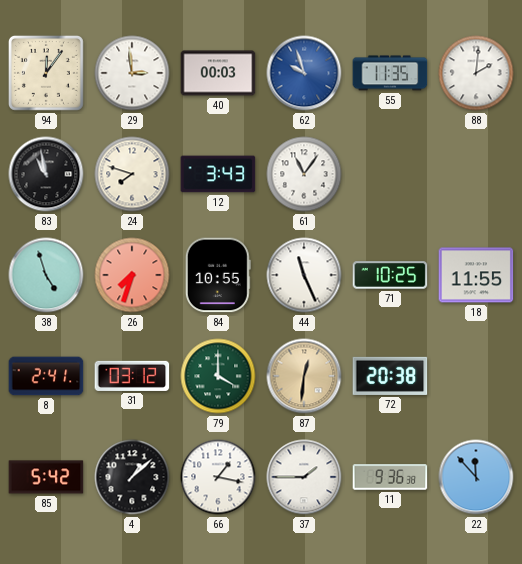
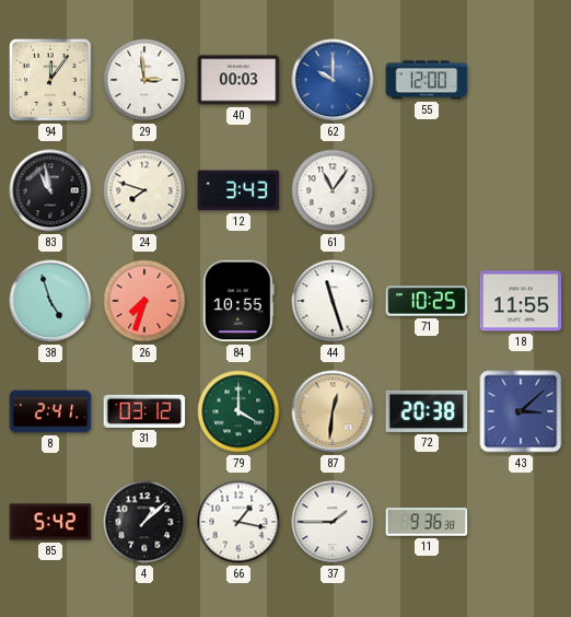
62: 9:57 -> 10:00
55: 11:35 -> 12:00
88: 2:01 -> none
44: 11:26 -> 11:27
43: none -> 3:08
22: 11:53 -> none
